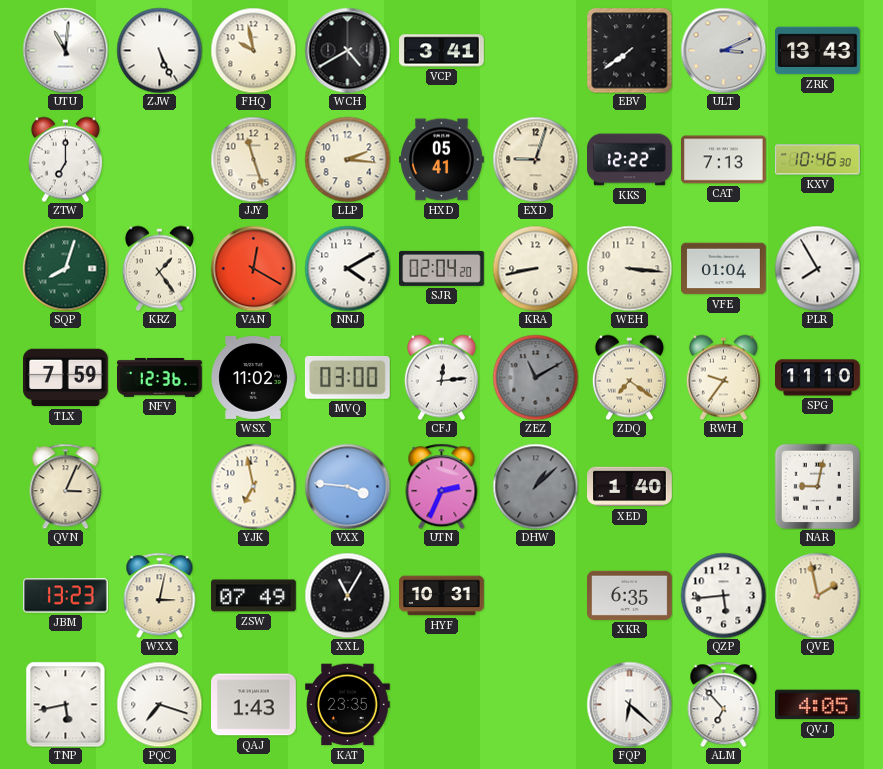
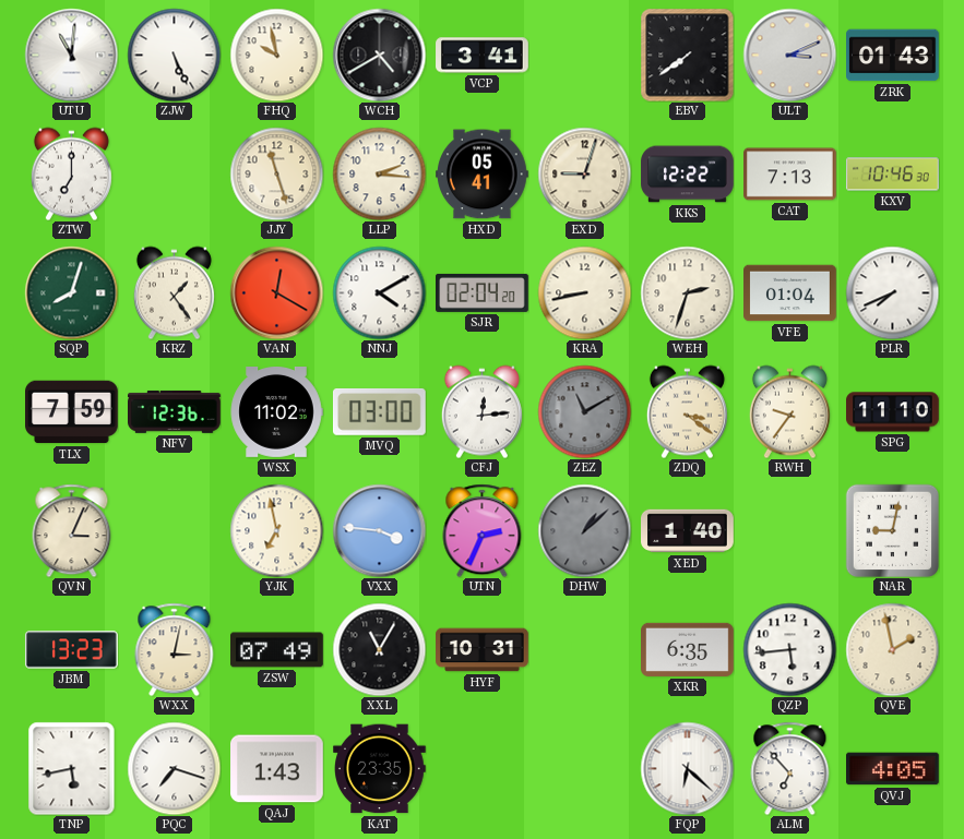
ZRK: 13:43 -> 01:43
WEH: 3:16 -> 2:33
PLR: 7:55 -> 7:41
ZDQ: 7:21 -> 3:21
